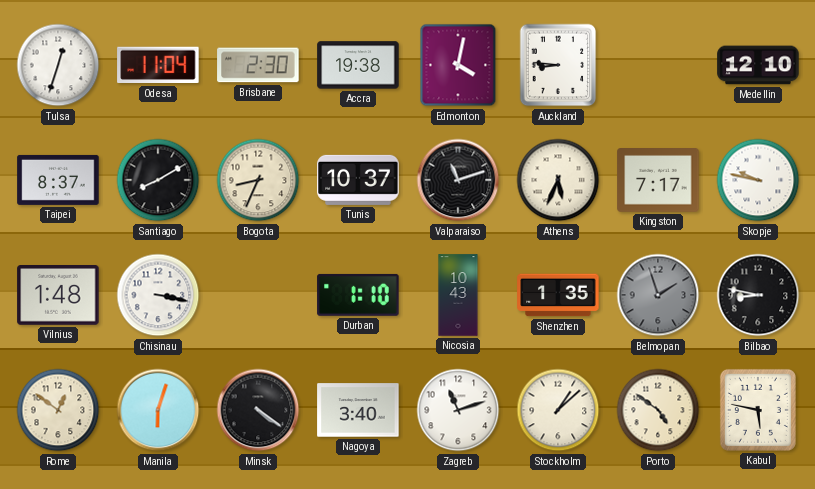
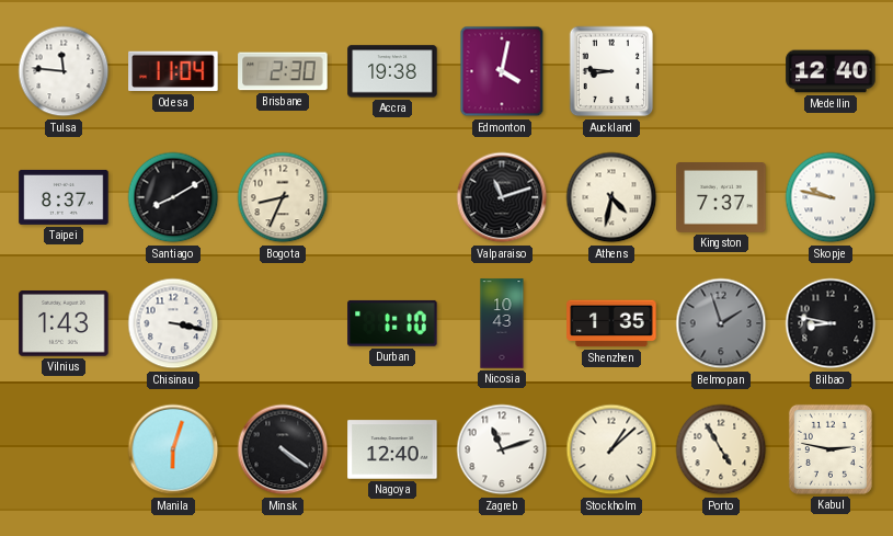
Tulsa: 12:33 -> 11:46
Medellin: 12:10 -> 12:40
Tunis: 10:37 -> none
Athens: 5:34 -> 4:32
Kingston: 7:17 -> 7:37
Vilnius: 1:48 -> 1:43
Rome: 12:51 -> none
Nagoya: 3:40 -> 12:40
Porto: 4:51 -> 4:55
Kabul: 5:47 -> 2:47
